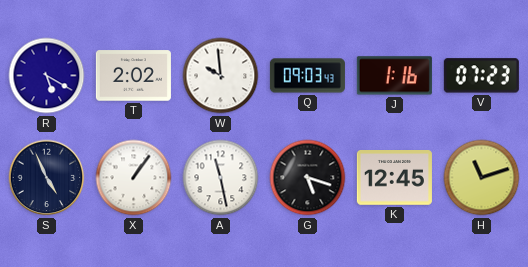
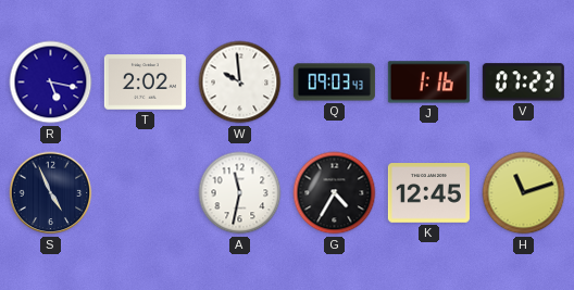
R: 5:20 -> 5:17
X: 1:06 -> none
A: 11:28 -> 11:32
G: 5:18 -> 4:35
